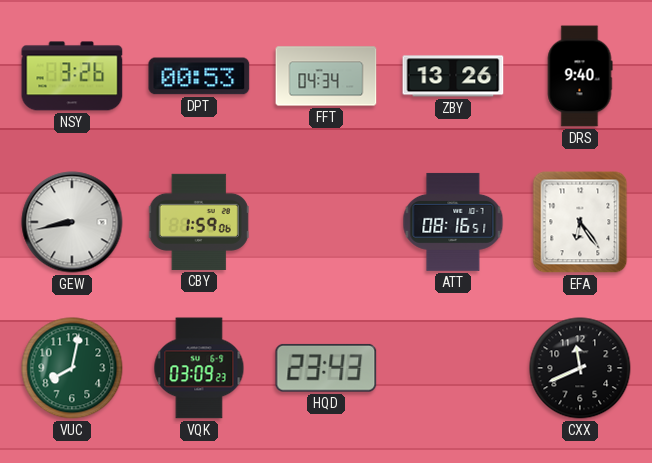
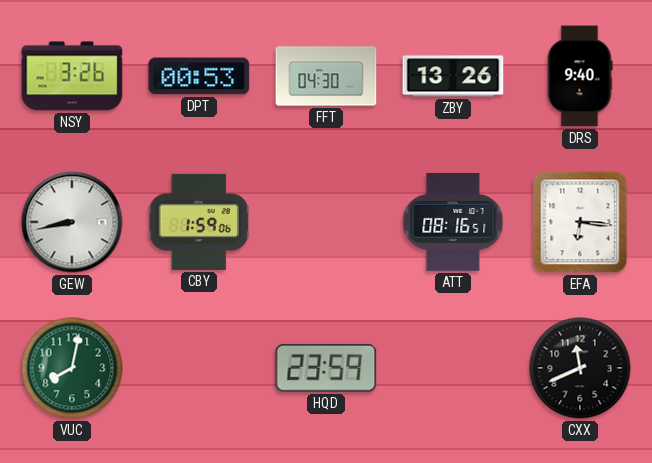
FFT: 04:34 -> 04:30
EFA: 6:24 -> 6:16
VQK: 03:09 -> none
HQD: 23:43 -> 23:59
